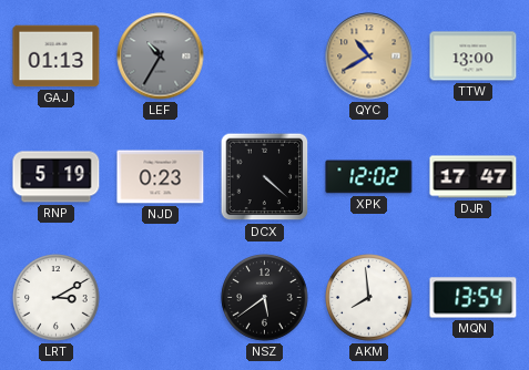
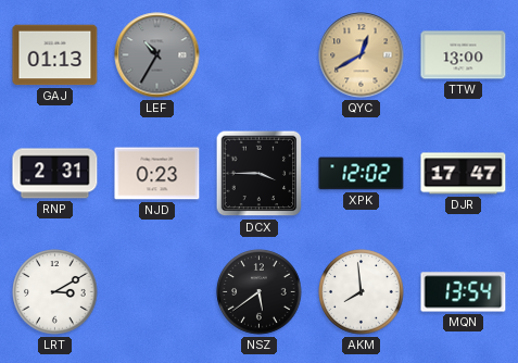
QYC: 10:40 -> 12:40
RNP: 5:19 -> 2:31
DCX: 4:22 -> 3:45
